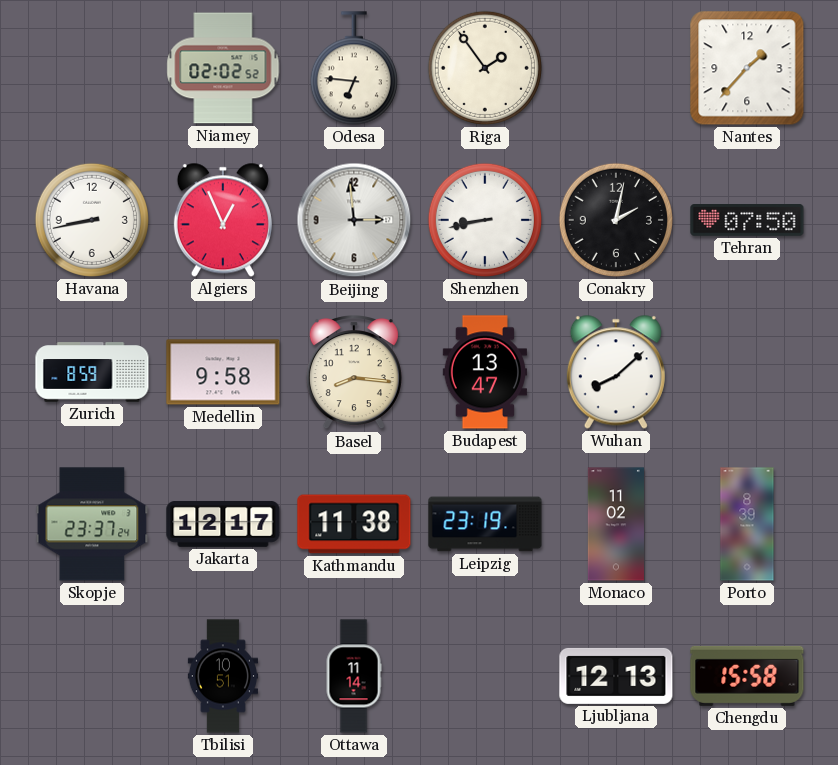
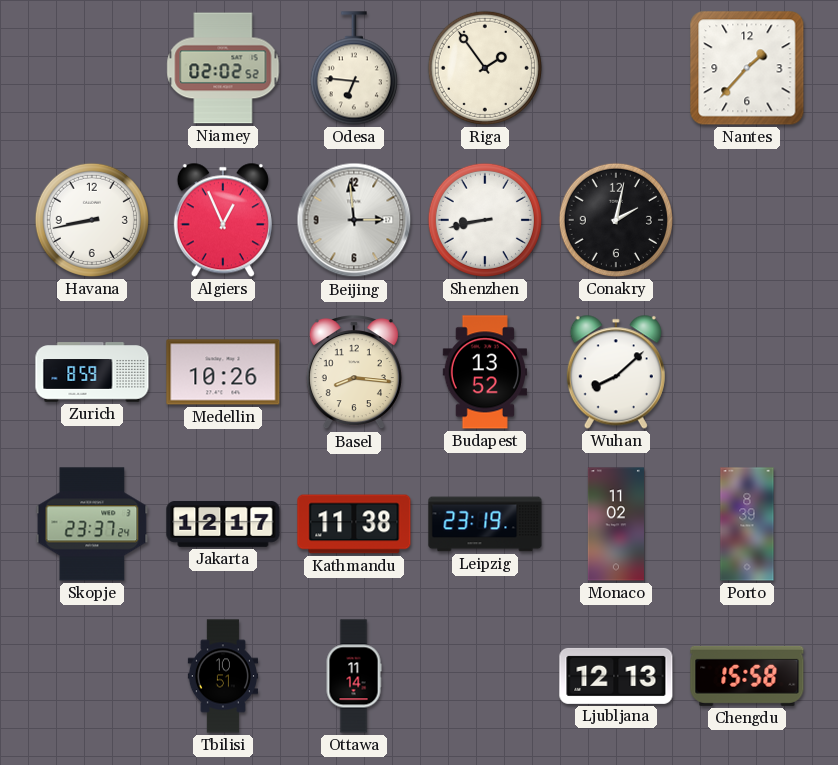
Tehran: 07:50 -> none
Medellin: 9:58 -> 10:26
Budapest: 13:47 -> 13:52
